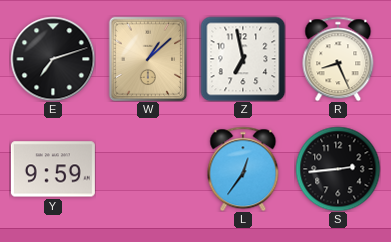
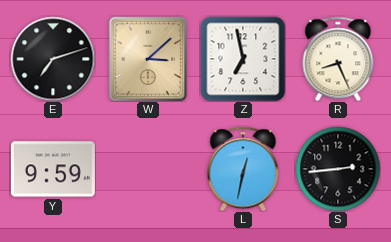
W: 1:08 -> 3:08
L: 12:36 -> 12:32
